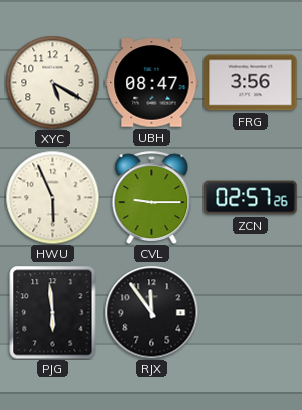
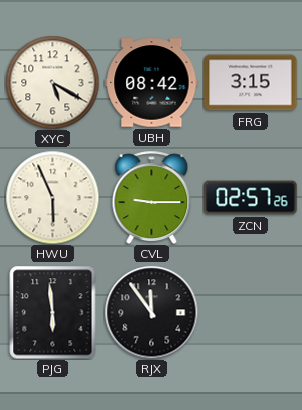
UBH: 08:47 -> 08:42
FRG: 3:56 -> 3:15
